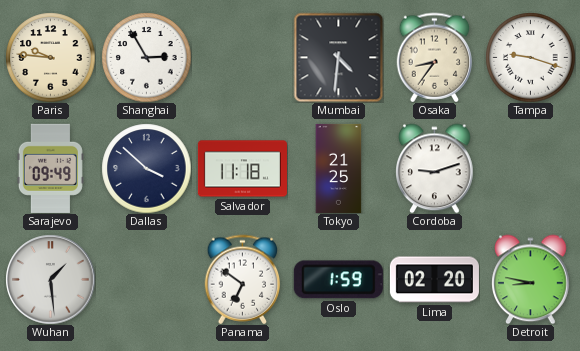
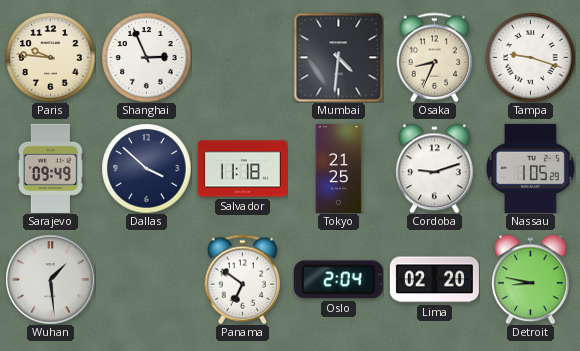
Shanghai: 2:55 -> 2:56
Osaka: 8:36 -> 8:34
Nassau: none -> 1:05
Oslo: 1:59 -> 2:04
